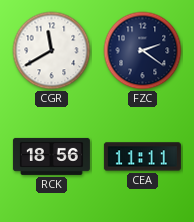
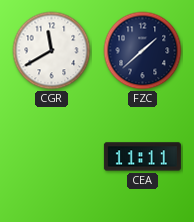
FZC: 2:21 -> 1:38
RCK: 18:56 -> none
